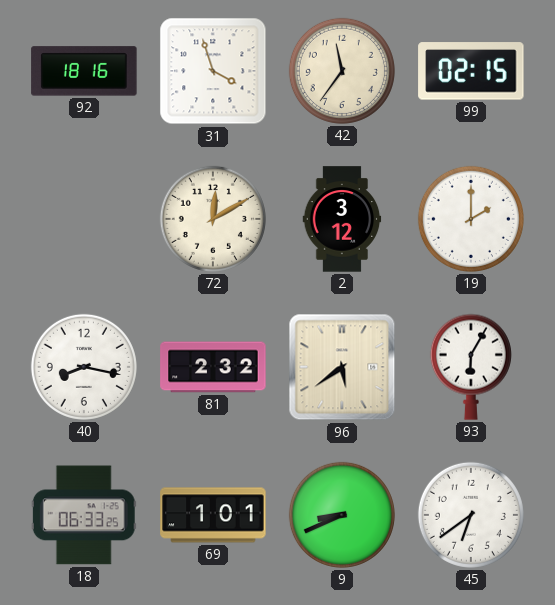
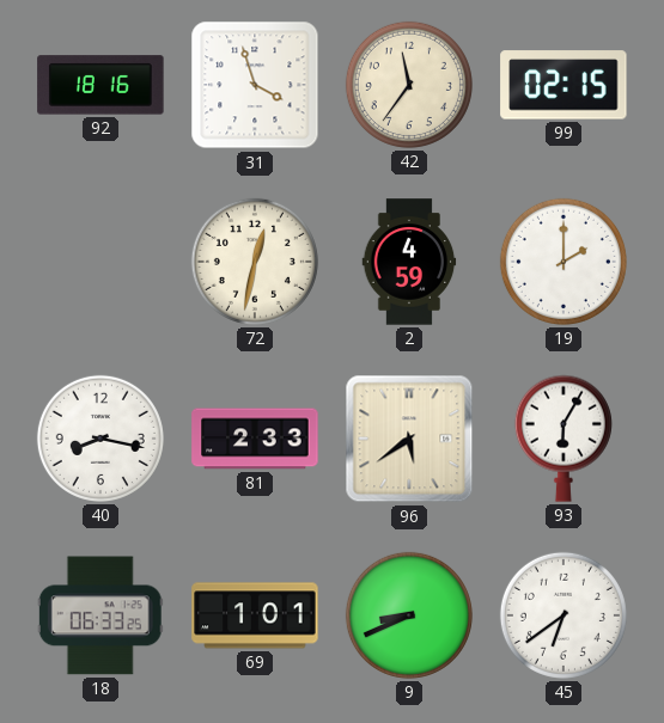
72: 12:10 -> 12:32
2: 3:12 -> 4:59
81: 2:32 -> 2:33
